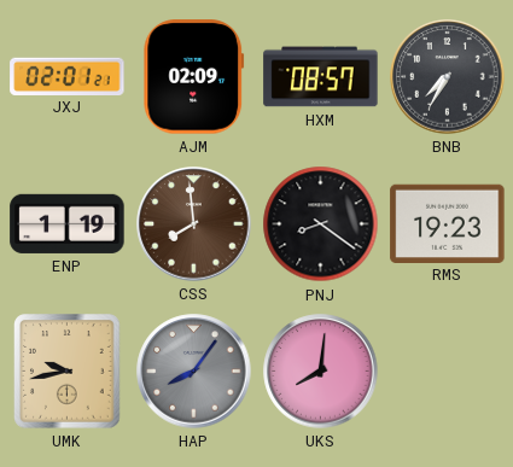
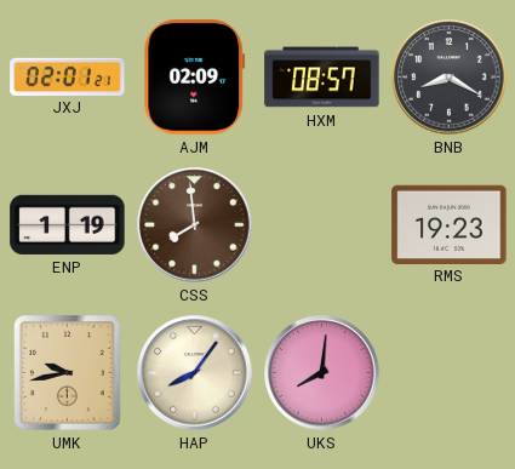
BNB: 7:35 -> 8:20
PNJ: 8:21 -> none
HAP dial: grey -> cream
